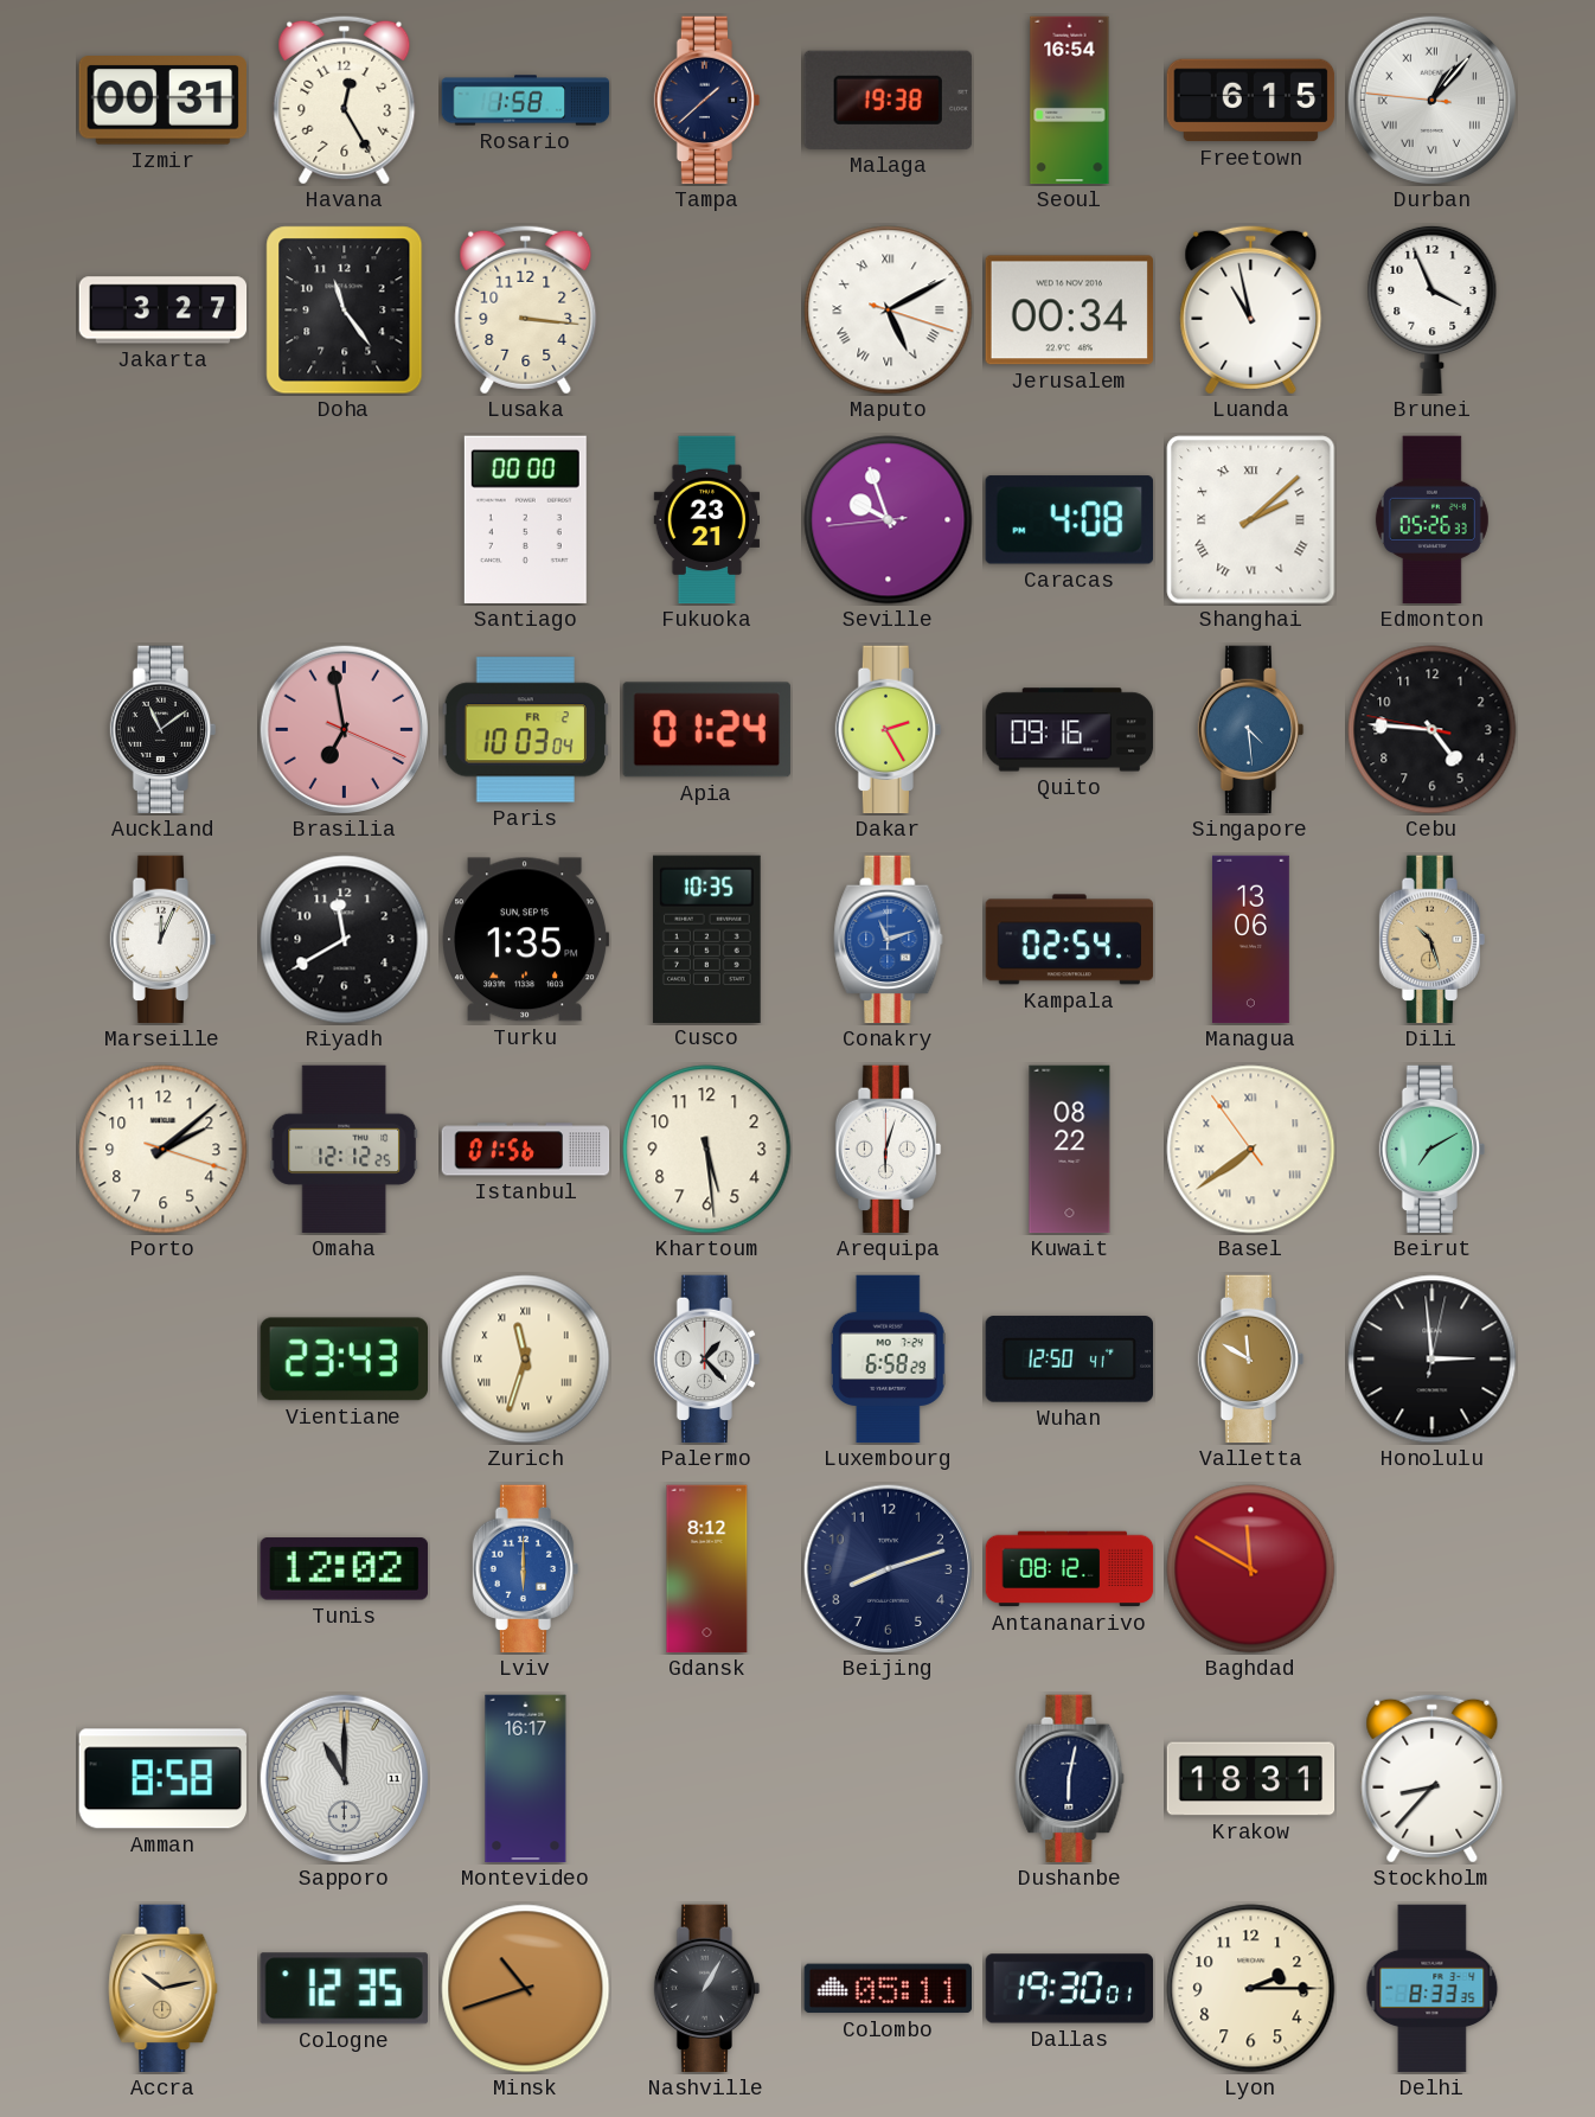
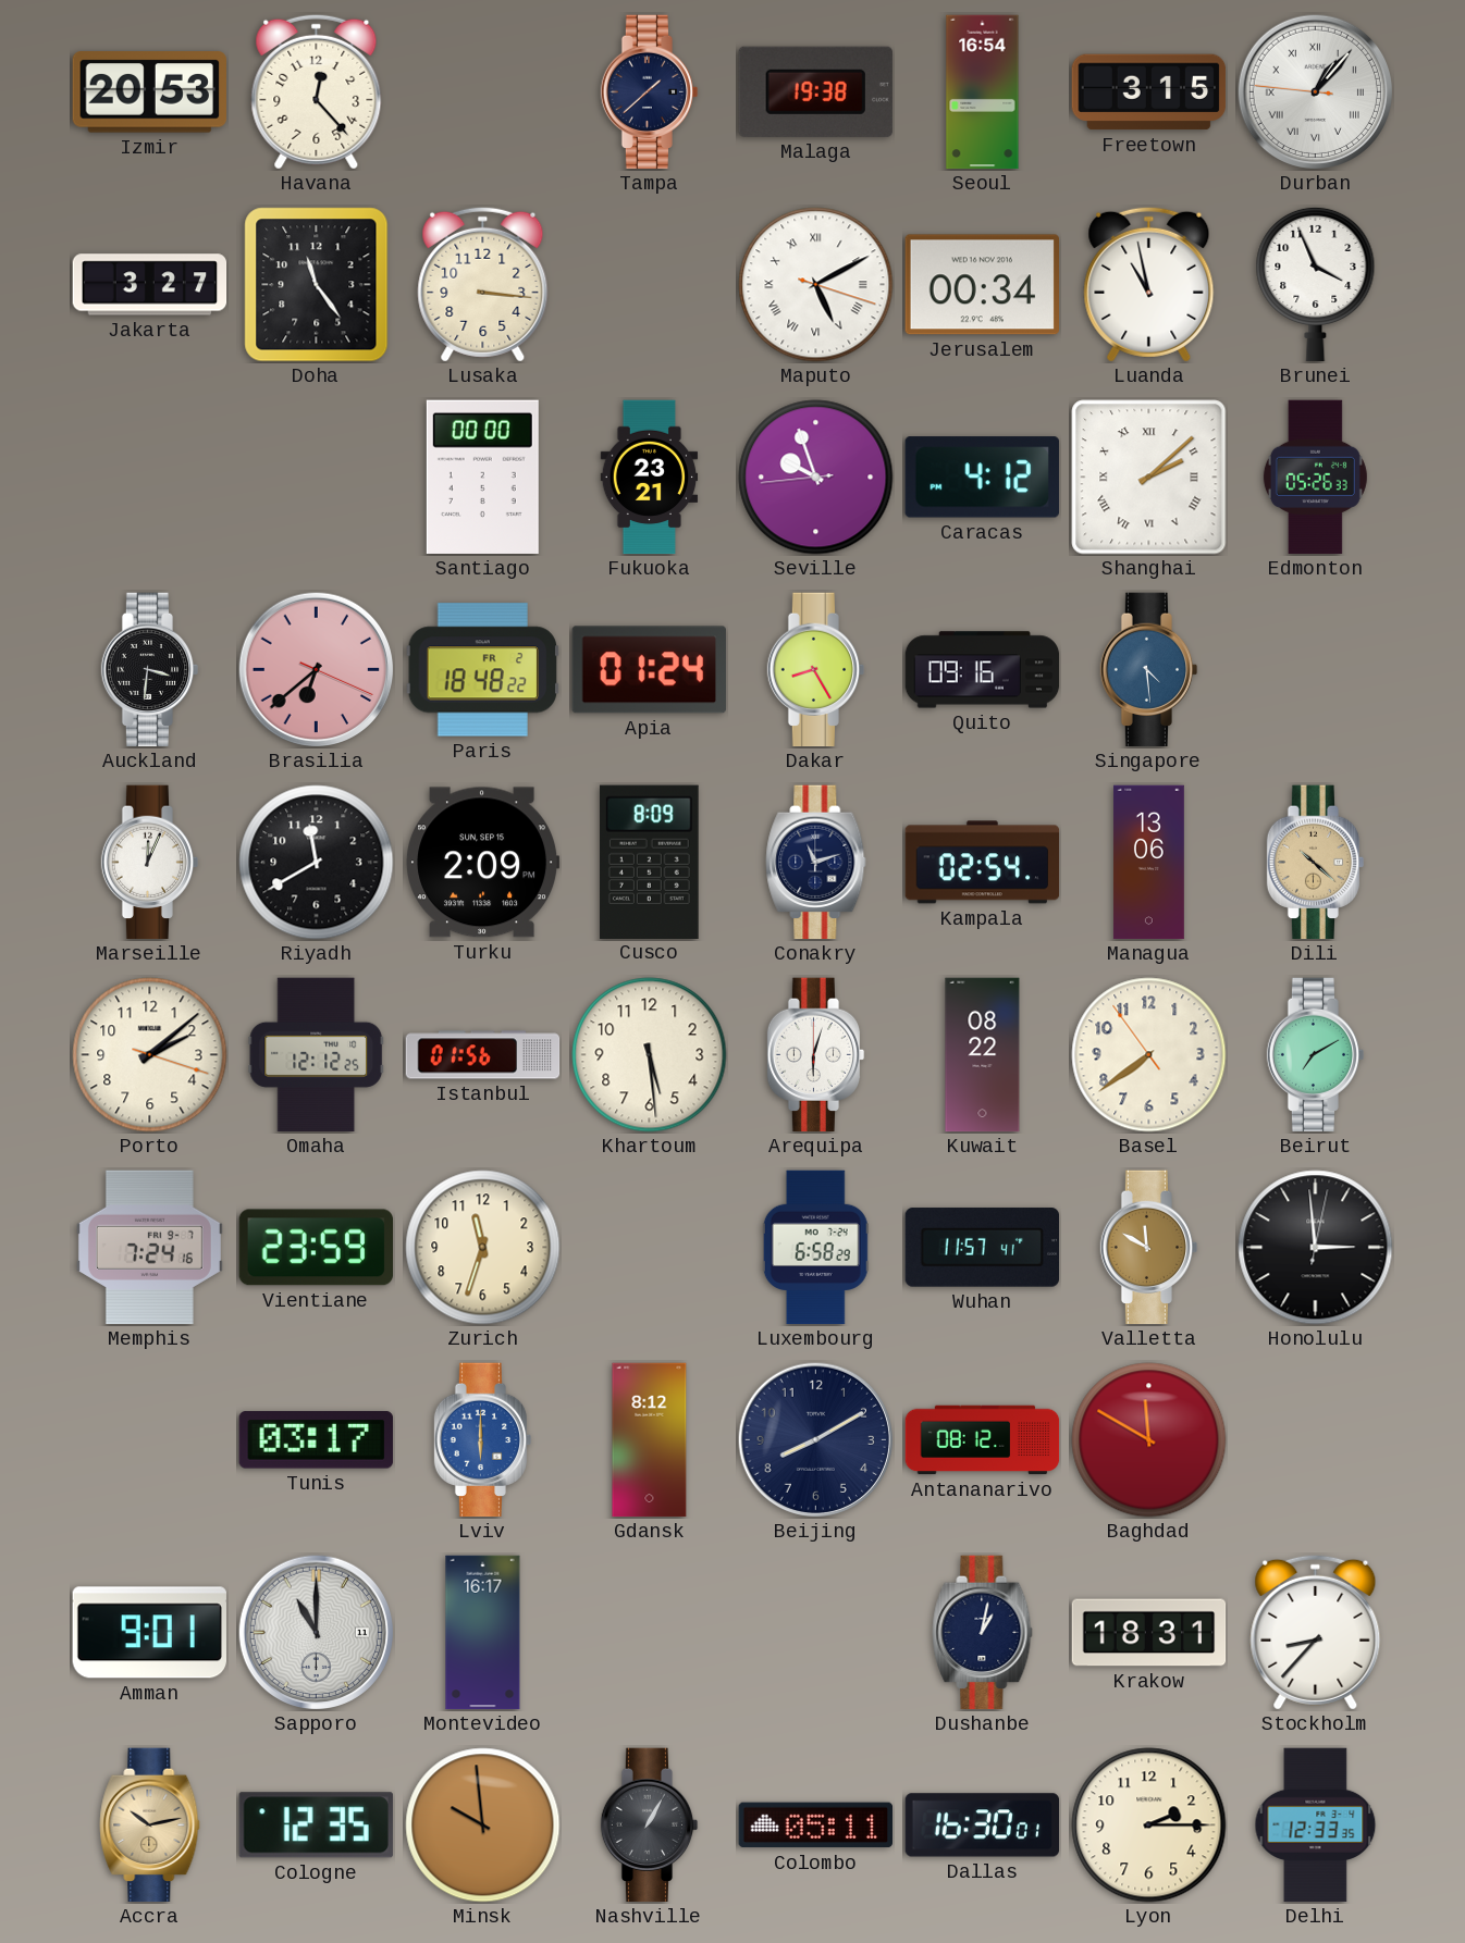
Izmir: 00:31 -> 20:53
Havana: 12:25 -> 12:23
Rosario: 1:58 -> none
Freetown: 6:15 -> 3:15
Caracas: 4:08 -> 4:12
Auckland: 11:09 -> 3:31
Brasilia: 6:58 -> 6:38
Paris: 10:03 -> 18:48
Dakar: 2:25 -> 8:25
Cebu: 4:45 -> none
Turku: 1:35 -> 2:09
Cusco: 10:35 -> 8:09
Conakry dial: blue -> navy
Dili: 10:27 -> 10:22
Basel numerals: Roman -> Arabic
Memphis: none -> 7:24
Vientiane: 23:43 -> 23:59
Zurich numerals: Roman -> Arabic
Palermo: 1:23 -> none
Wuhan: 12:50 -> 11:57
Tunis: 12:02 -> 03:17
Beijing: 8:12 -> 8:10
Amman: 8:58 -> 9:01
Dushanbe: 6:02 -> 1:02
Minsk: 10:42 -> 9:59
Dallas: 19:30 -> 16:30
Delhi: 8:33 -> 12:33
